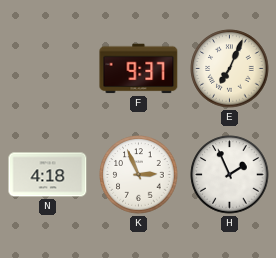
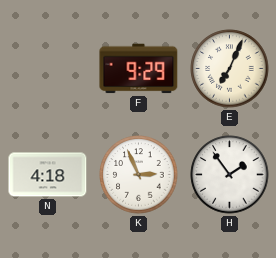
F: 9:37 -> 9:29
H: 1:56 -> 1:54
